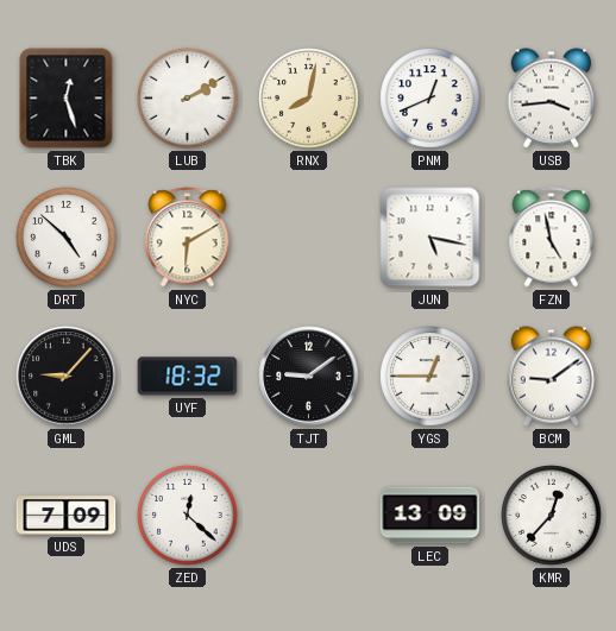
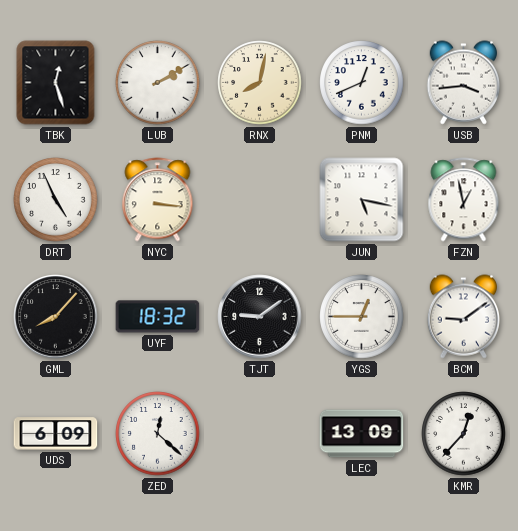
DRT: 4:52 -> 4:56
NYC: 6:10 -> 3:16
FZN: 4:58 -> 12:58
GML: 9:07 -> 8:07
UDS: 7:09 -> 6:09
